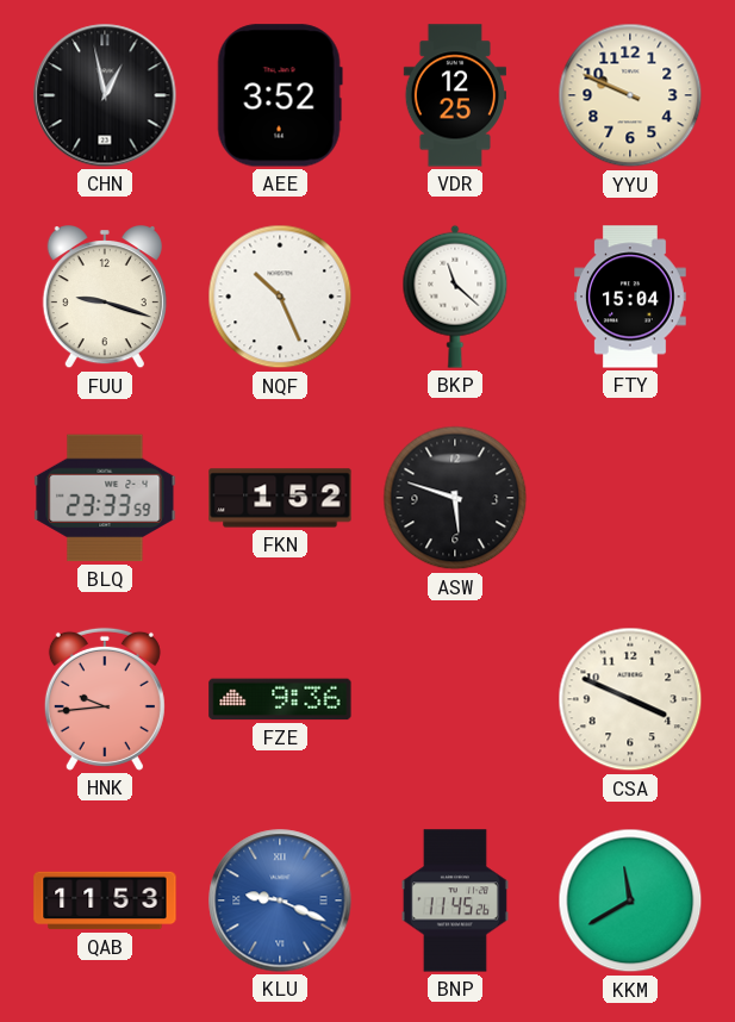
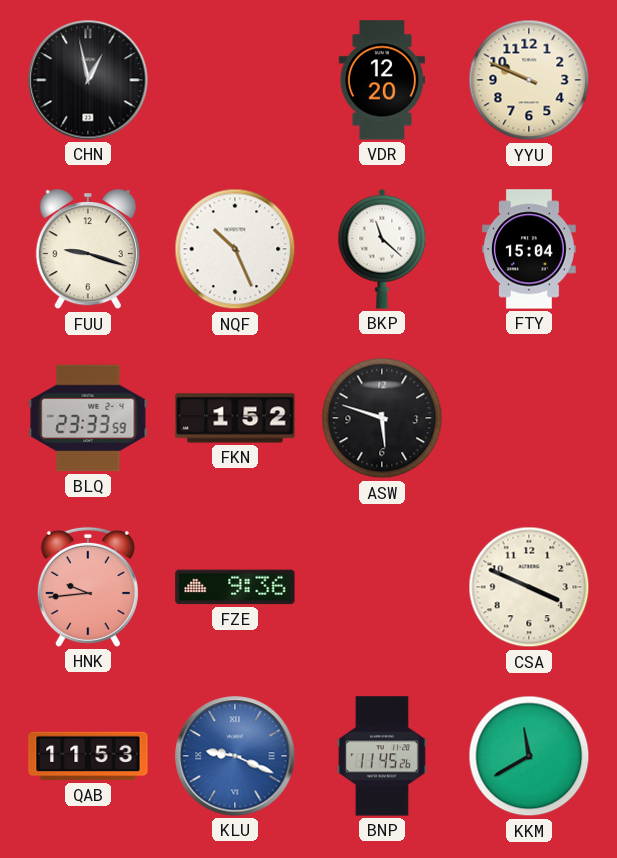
AEE: 3:52 -> none
VDR: 12:25 -> 12:20
